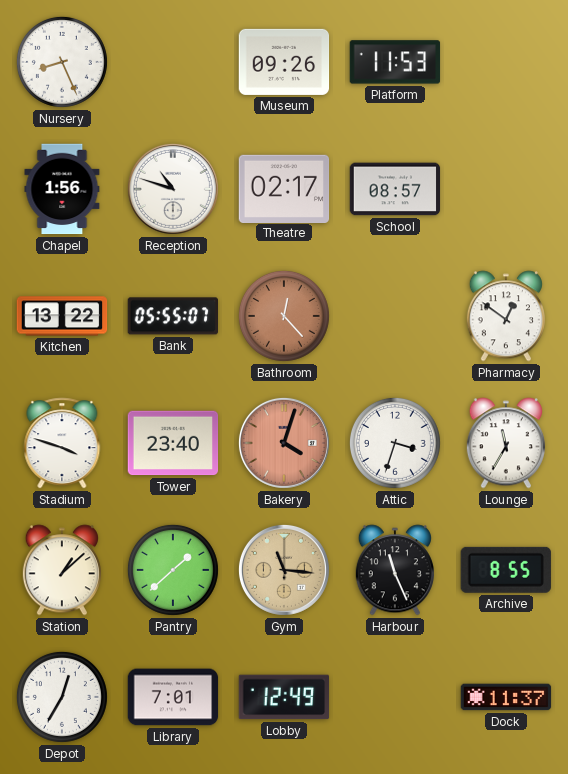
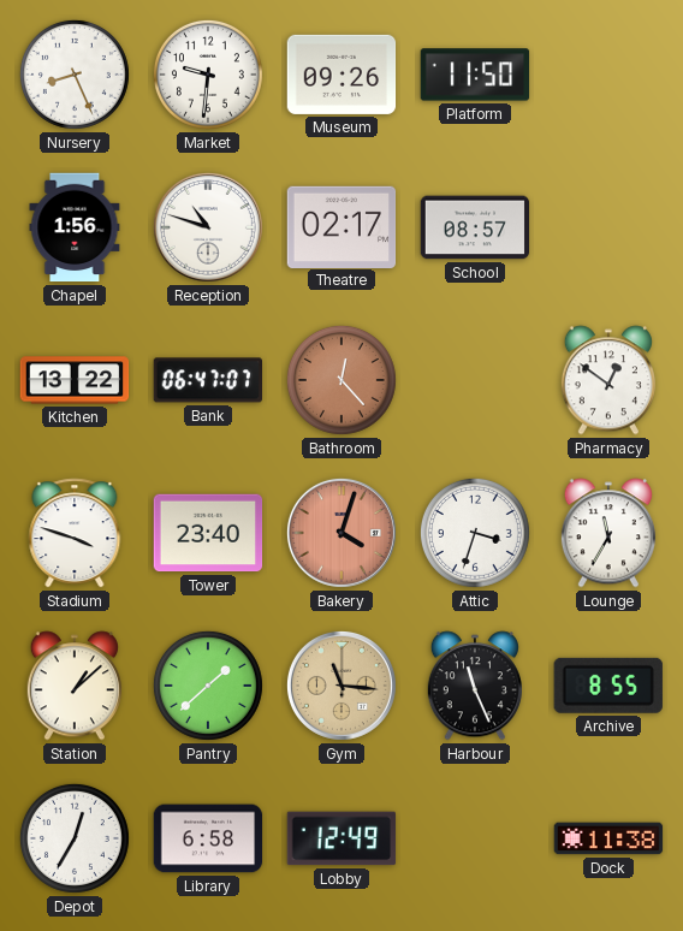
Market: none -> 9:31
Platform: 11:53 -> 11:50
Bank: 05:55 -> 06:47
Library: 7:01 -> 6:58
Dock: 11:37 -> 11:38
